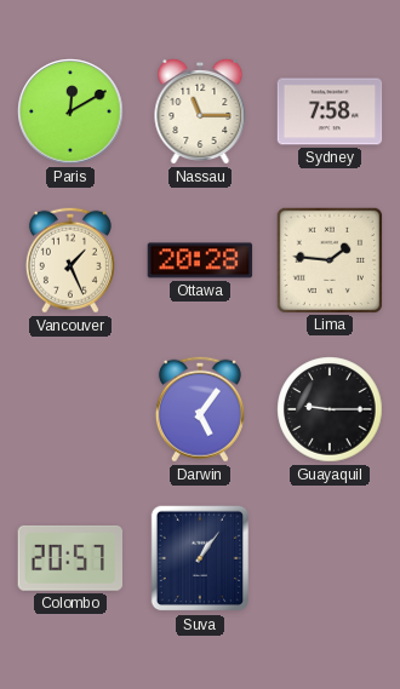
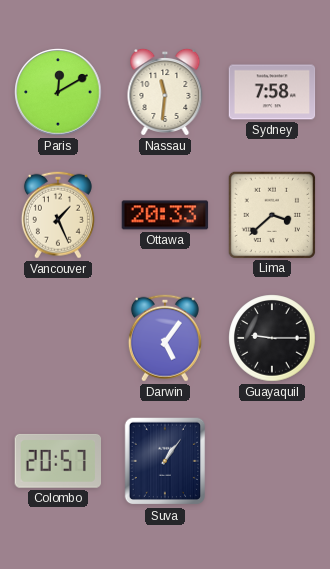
Nassau: 11:15 -> 11:31
Ottawa: 20:28 -> 20:33
Lima: 1:46 -> 3:38
